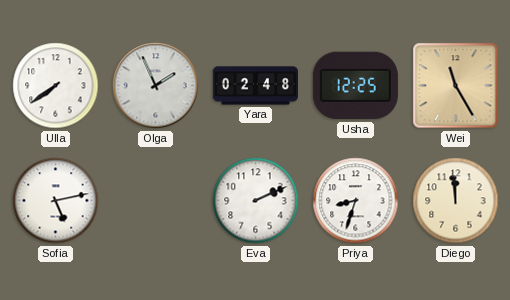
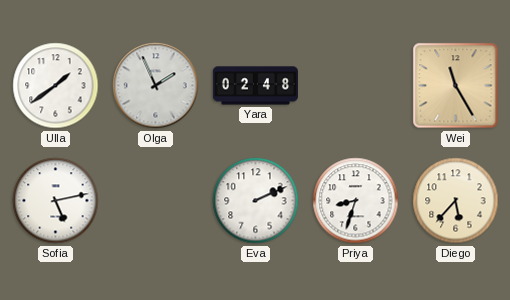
Ulla: 7:39 -> 1:39
Usha: 12:25 -> none
Diego: 11:59 -> 5:37
